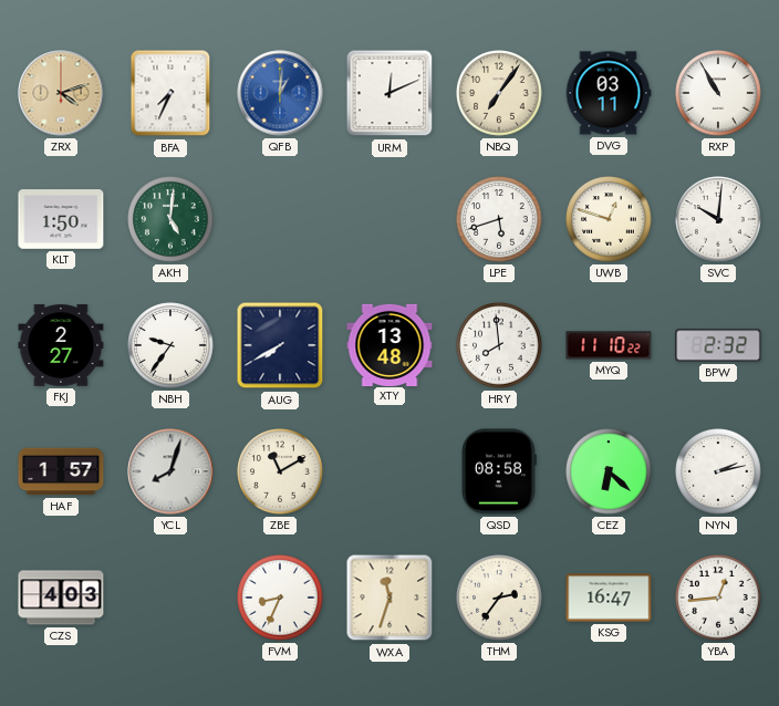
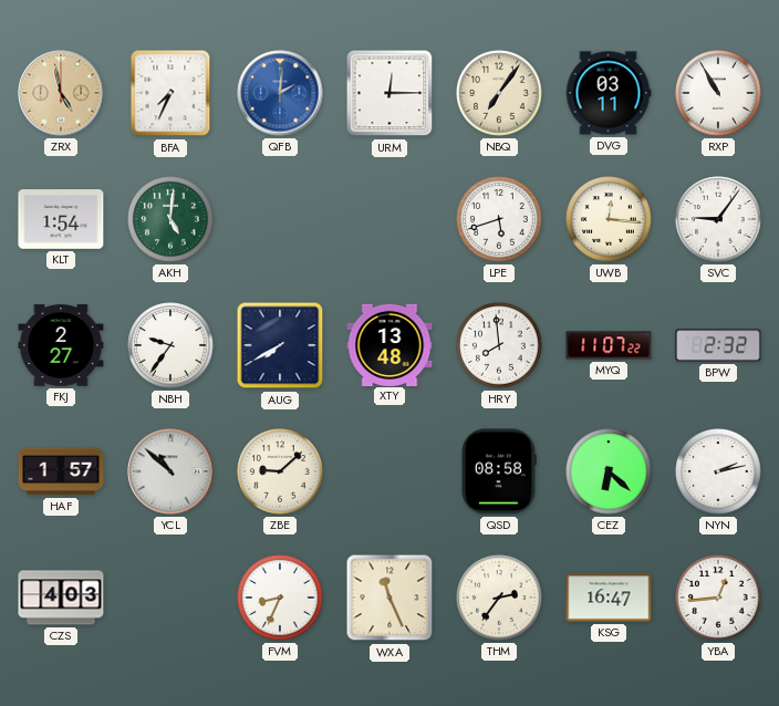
ZRX: 4:12 -> 4:58
QFB: 1:01 -> 2:01
URM: 12:11 -> 12:15
KLT: 1:50 -> 1:54
UWB: 12:48 -> 12:16
SVC: 10:01 -> 9:06
MYQ: 11:10 -> 11:07
YCL: 8:03 -> 10:52
ZBE: 11:10 -> 9:08
WXA: 11:33 -> 11:26
